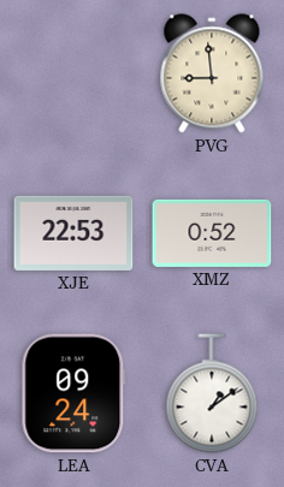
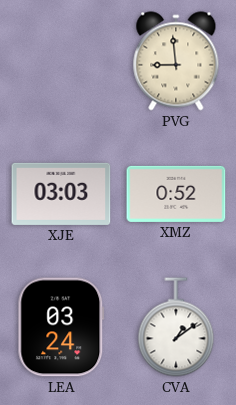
XJE: 22:53 -> 03:03
LEA: 09:24 -> 03:24
